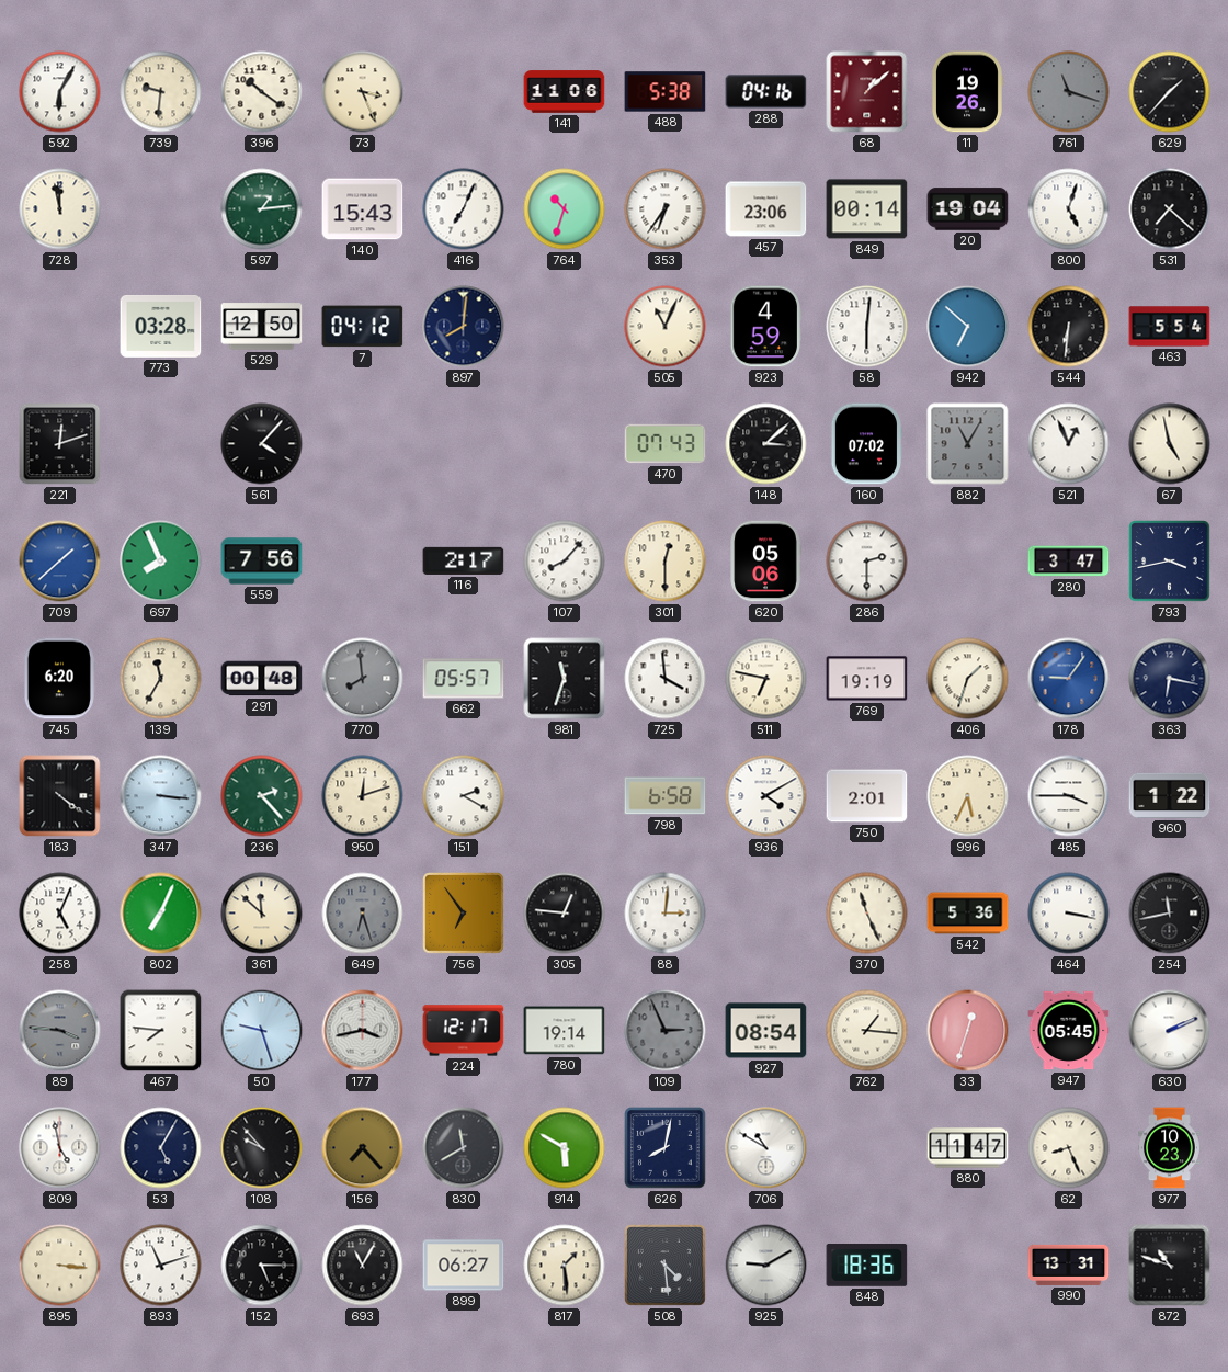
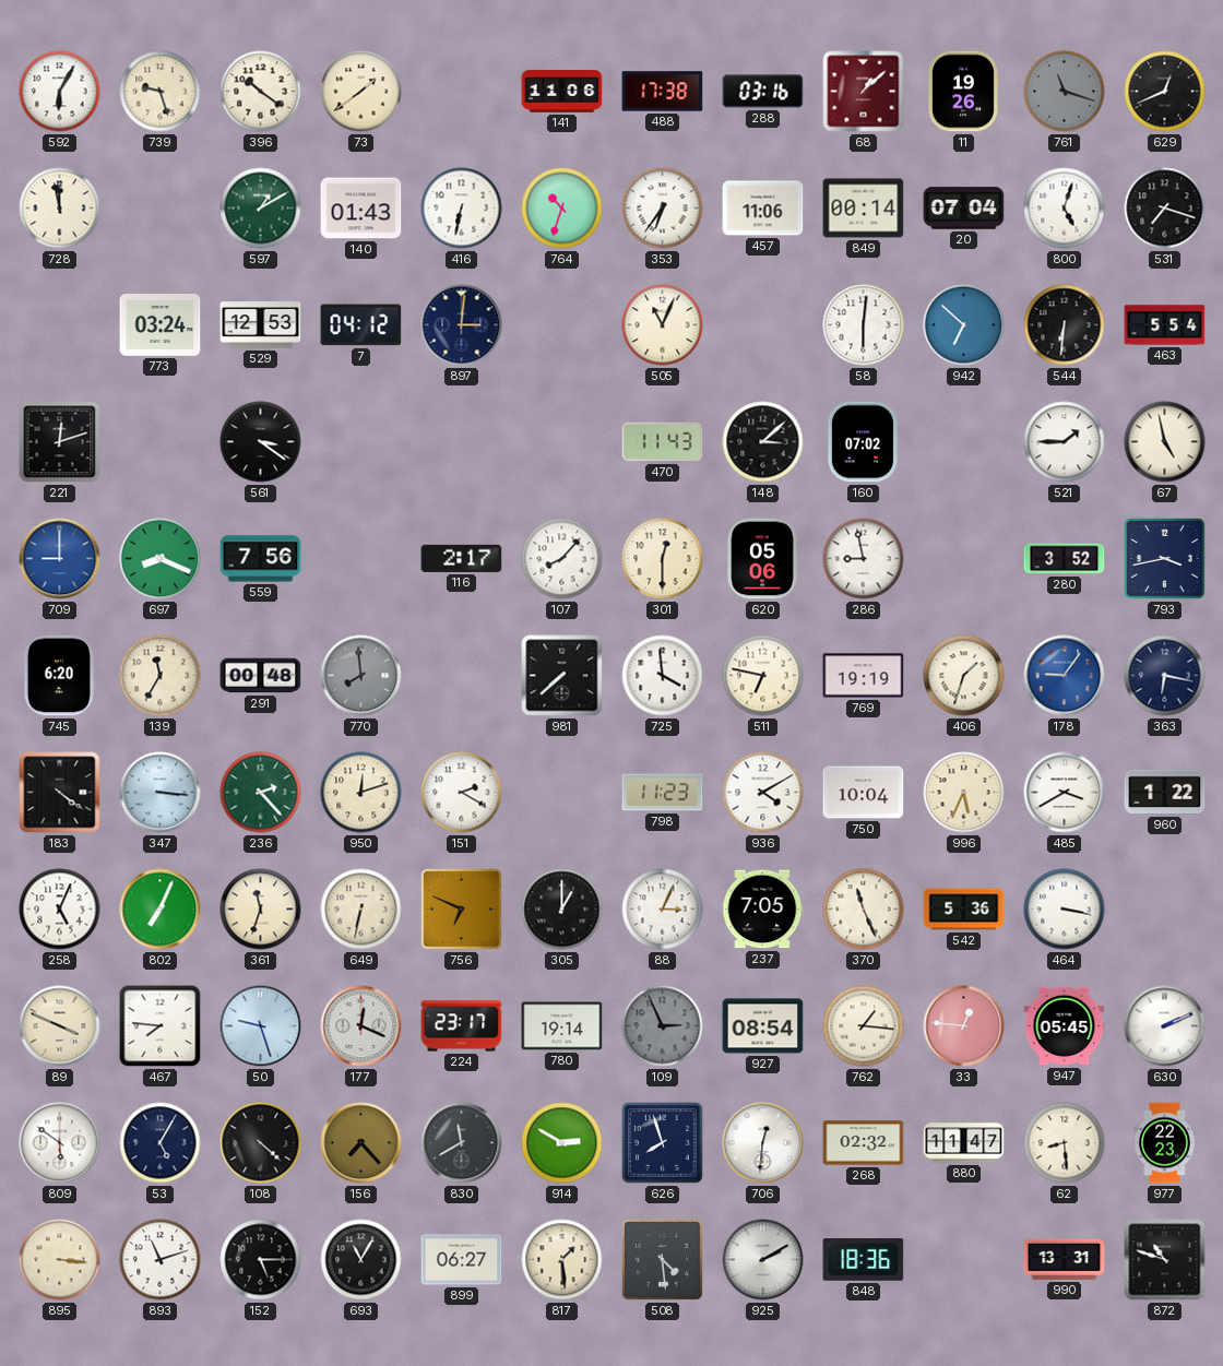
739: 9:31 -> 9:27
73: 3:26 -> 1:39
488: 5:38 -> 17:38
288: 04:16 -> 03:16
629: 1:37 -> 12:41
597: 1:14 -> 1:10
140: 15:43 -> 01:43
416: 7:04 -> 6:32
457: 23:06 -> 11:06
20: 19:04 -> 07:04
531: 7:22 -> 7:18
773: 03:28 -> 03:24
529: 12:50 -> 12:53
897: 8:01 -> 3:01
923: 4:59 -> none
561: 4:07 -> 3:21
470: 07:43 -> 11:43
882: 11:05 -> none
521: 12:56 -> 1:45
709: 1:38 -> 9:00
697: 7:56 -> 8:19
286: 2:30 -> 8:58
280: 3:47 -> 3:52
662: 05:57 -> none
981: 11:33 -> 7:38
798: 6:58 -> 11:23
750: 2:01 -> 10:04
485: 3:45 -> 3:40
361: 11:52 -> 11:33
649: 6:27 -> 6:32
649 dial: grey -> cream
756: 6:54 -> 6:49
305: 12:46 -> 1:00
88: 3:01 -> 3:04
237: none -> 7:05
254: 11:43 -> none
89: 3:46 -> 3:49
89 dial: grey -> cream
177: 3:43 -> 12:19
224: 12:17 -> 23:17
33: 12:33 -> 12:46
809: 4:58 -> 5:51
108: 9:53 -> 4:22
914: 5:50 -> 2:50
626: 8:02 -> 7:57
706: 10:50 -> 12:31
268: none -> 02:32
62: 8:26 -> 8:29
977: 10:23 -> 22:23
925: 9:10 -> 2:10
